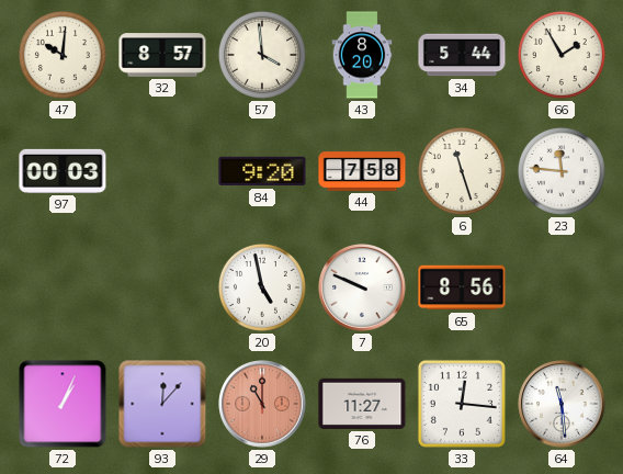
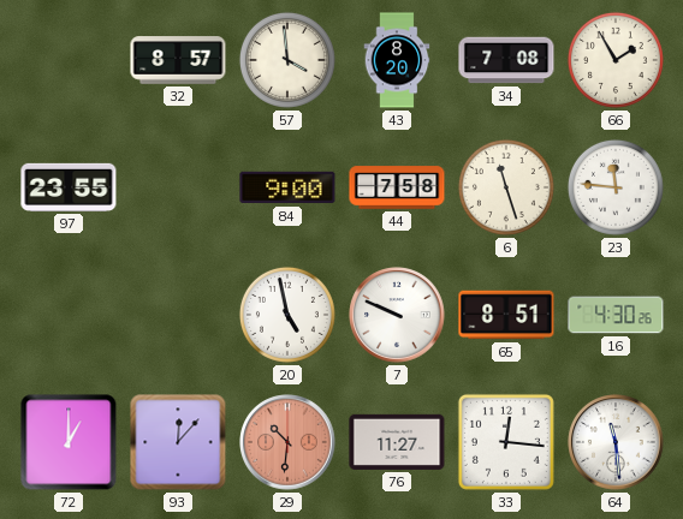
47: 10:01 -> none
34: 5:44 -> 7:08
97: 00:03 -> 23:55
84: 9:20 -> 9:00
65: 8:56 -> 8:51
16: none -> 4:30
72: 1:04 -> 1:00
29: 11:00 -> 10:31
